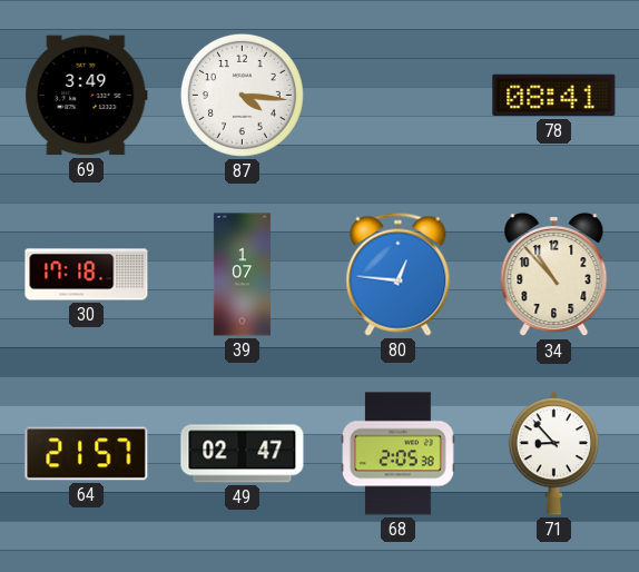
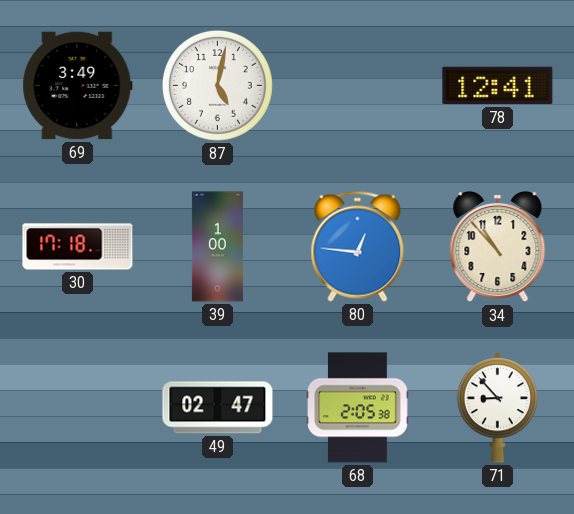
87: 4:16 -> 5:02
78: 08:41 -> 12:41
39: 1:07 -> 1:00
64: 21:57 -> none
